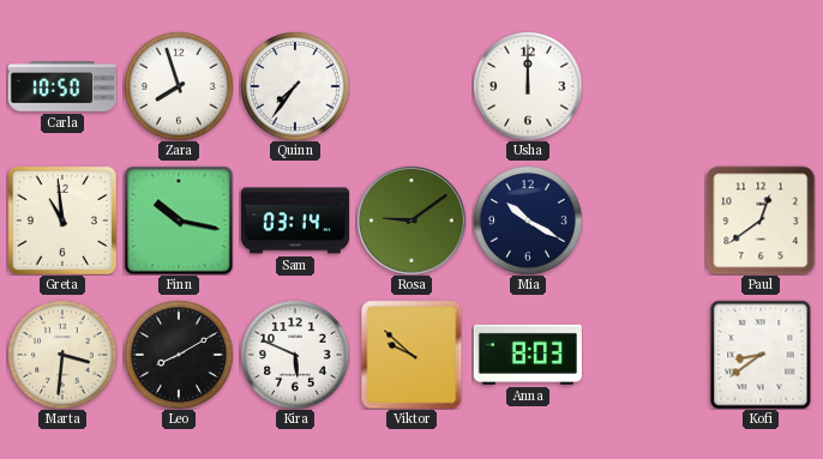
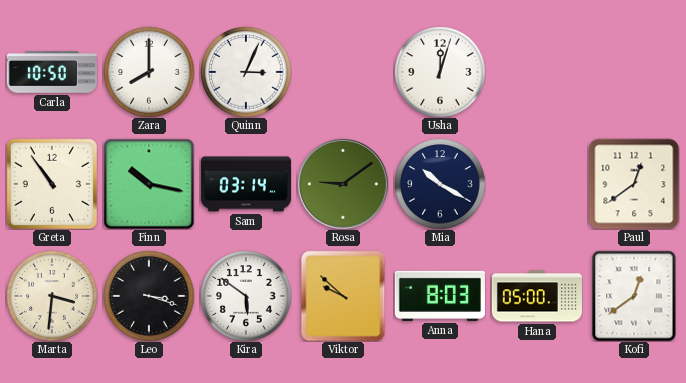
Zara: 7:57 -> 8:00
Quinn: 7:36 -> 3:04
Usha: 12:00 -> 12:03
Greta: 10:59 -> 10:54
Leo: 8:10 -> 3:18
Kira: 5:49 -> 5:51
Hana: none -> 05:00
Kofi: 8:39 -> 12:39
